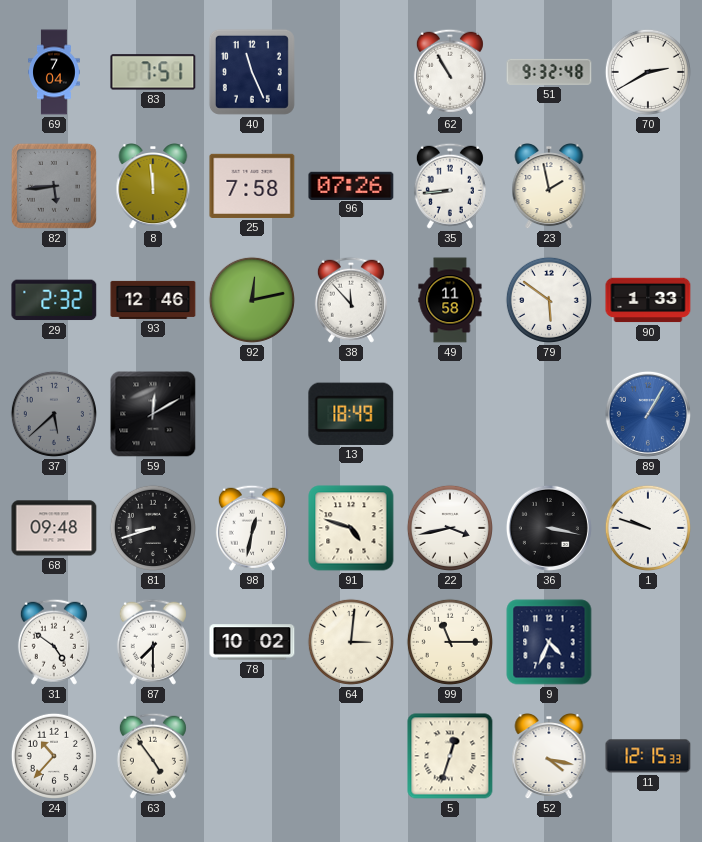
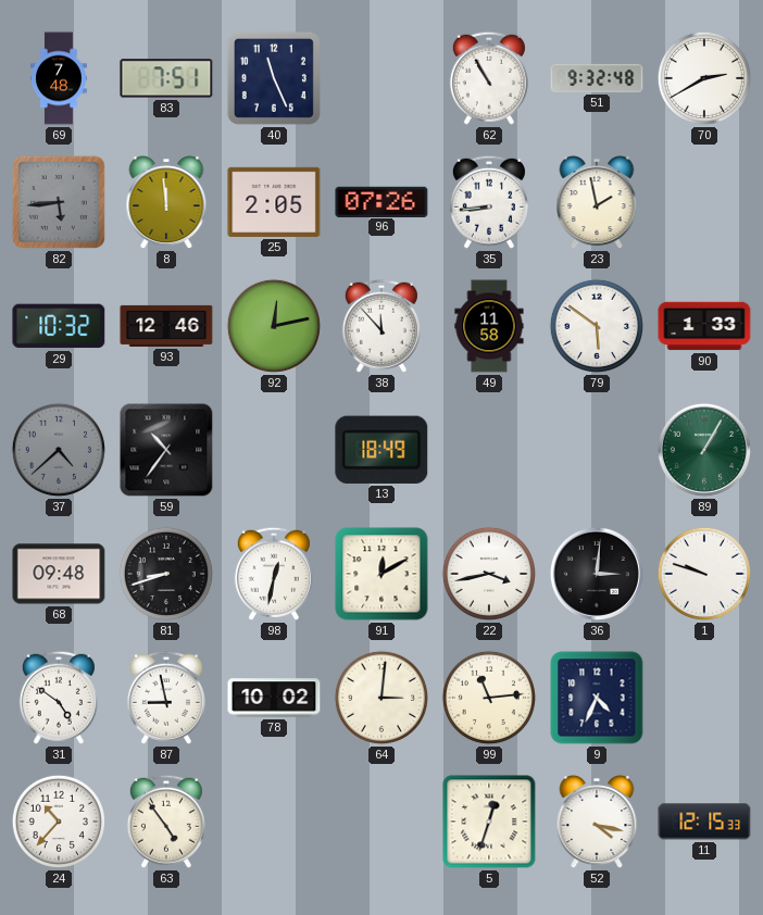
69: 7:04 -> 7:48
25: 7:58 -> 2:05
29: 2:32 -> 10:32
37: 5:38 -> 4:38
59: 12:10 -> 10:36
89 dial: blue -> green
91: 4:48 -> 12:10
36: 3:17 -> 3:01
87: 7:30 -> 8:58
99: 11:15 -> 11:14
